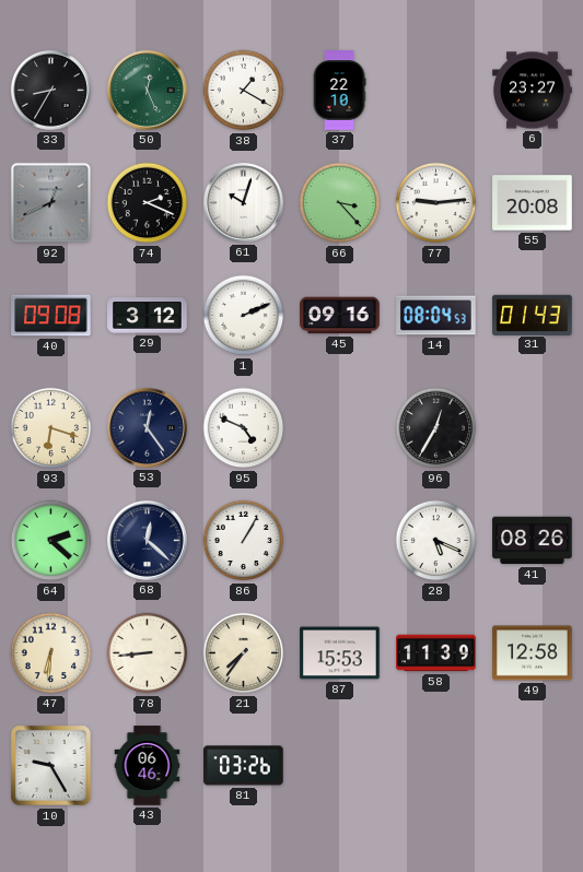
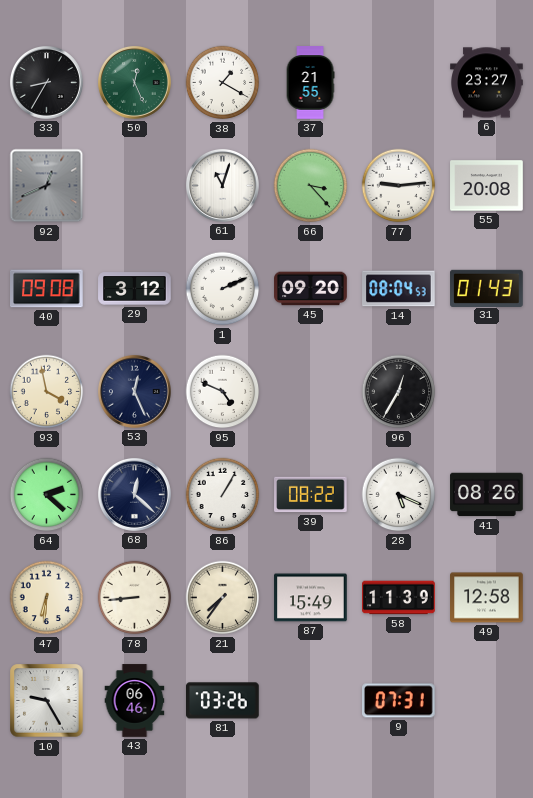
37: 22:10 -> 21:55
74: 2:19 -> none
61: 10:03 -> 11:03
45: 09:16 -> 09:20
93: 6:18 -> 3:58
53: 12:24 -> 12:26
39: none -> 08:22
87: 15:53 -> 15:49
9: none -> 07:31
